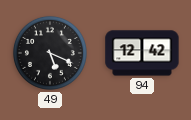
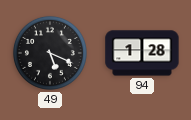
94: 12:42 -> 1:28
